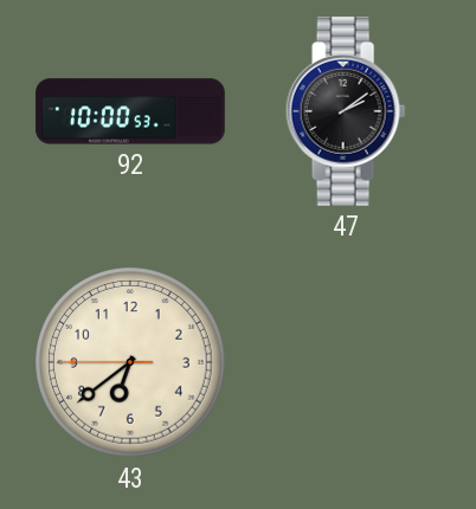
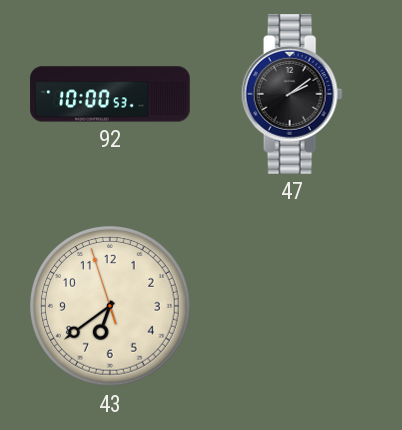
43: 6:38:45 -> 6:38:57
